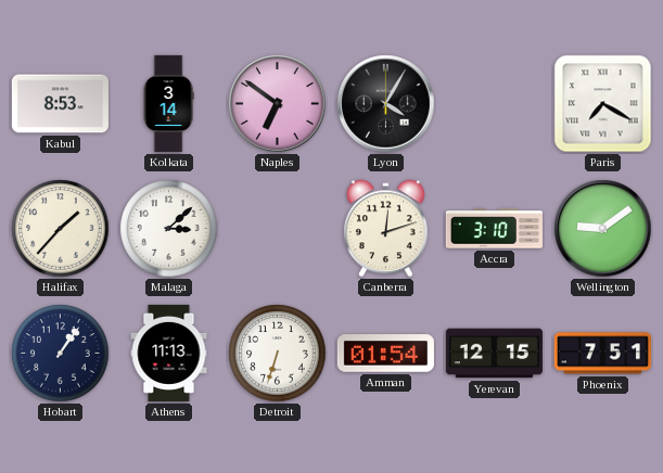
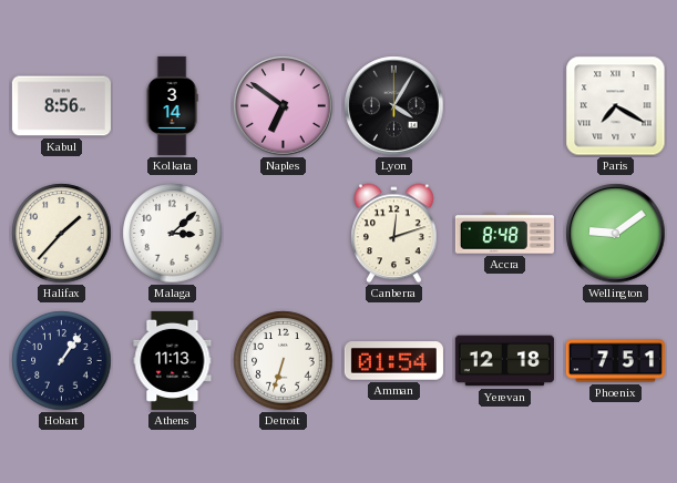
Kabul: 8:53 -> 8:56
Accra: 3:10 -> 8:48
Yerevan: 12:15 -> 12:18
